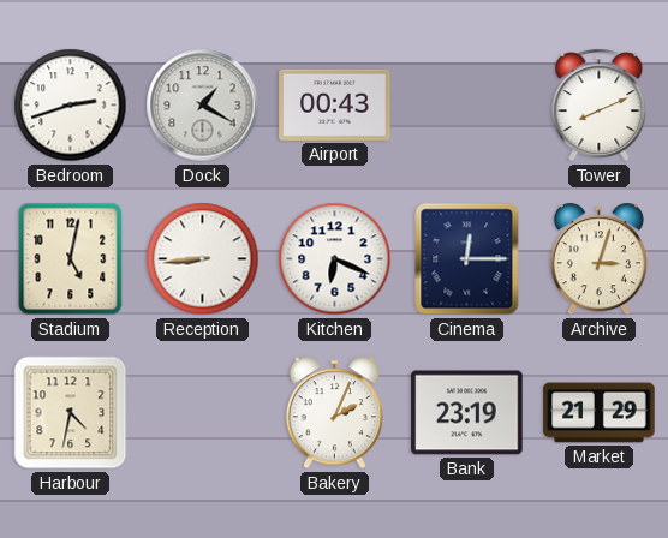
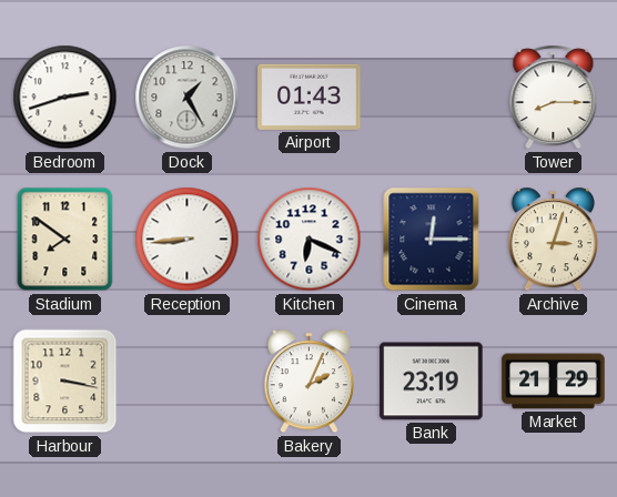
Dock: 1:20 -> 1:25
Airport: 00:43 -> 01:43
Tower: 8:11 -> 8:15
Stadium: 5:02 -> 7:51
Harbour: 4:32 -> 3:17
